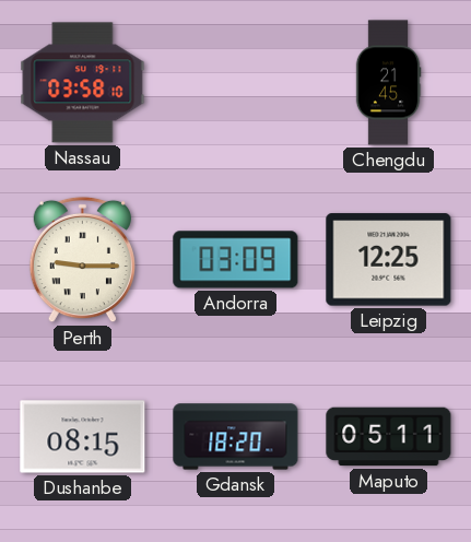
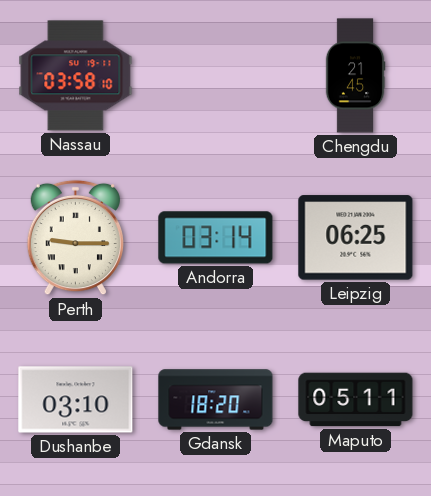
Andorra: 03:09 -> 03:14
Leipzig: 12:25 -> 06:25
Dushanbe: 08:15 -> 03:10
